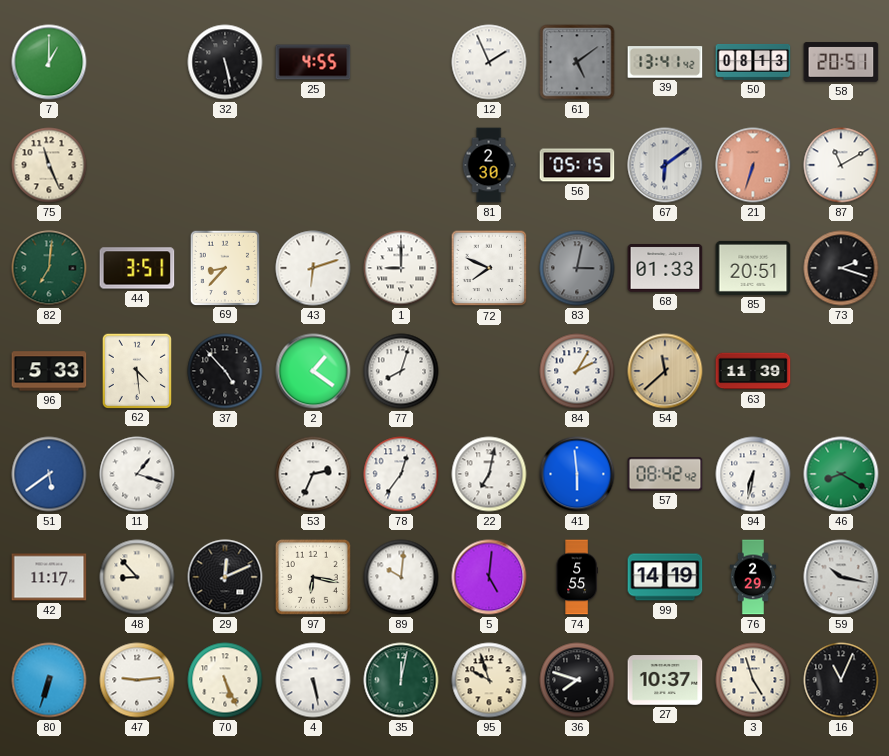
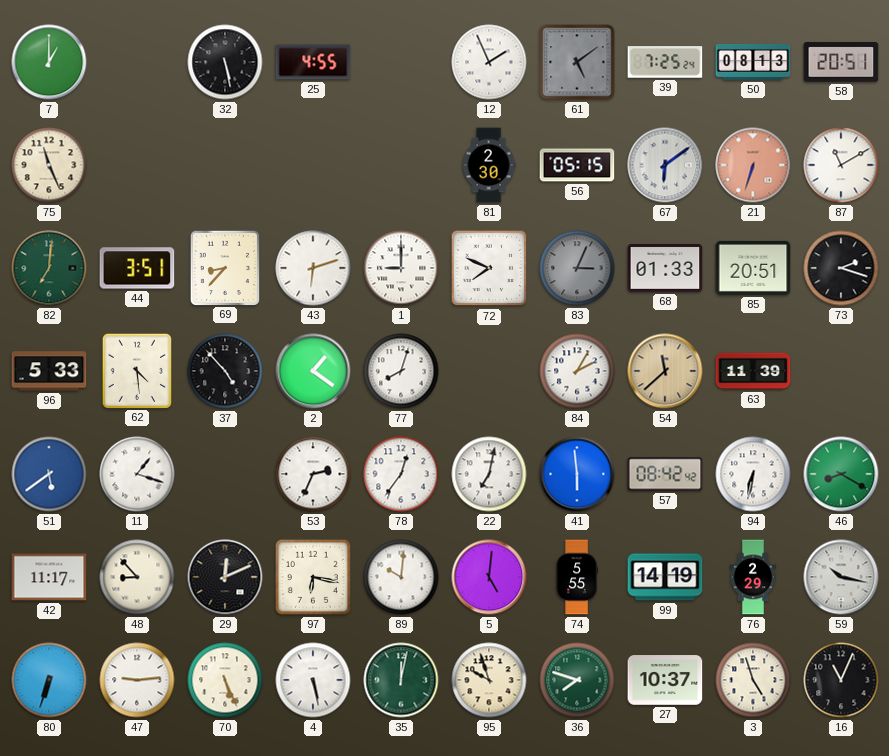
39: 13:41 -> 7:25
83: 3:02 -> 3:04
36 dial: black -> green
